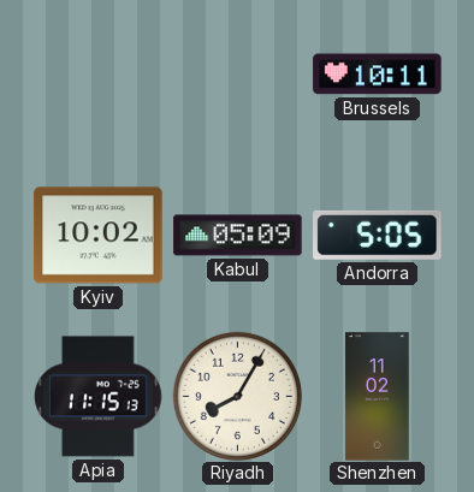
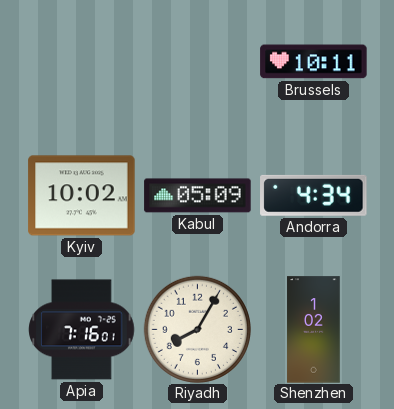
Andorra: 5:05 -> 4:34
Apia: 11:15 -> 7:16
Shenzhen: 11:02 -> 1:02
